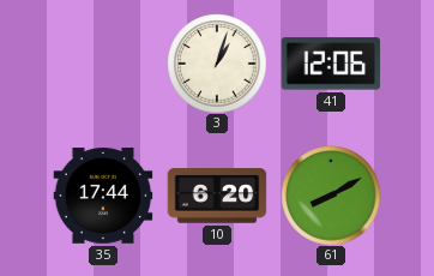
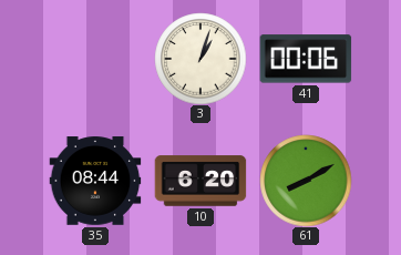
41: 12:06 -> 00:06
35: 17:44 -> 08:44
